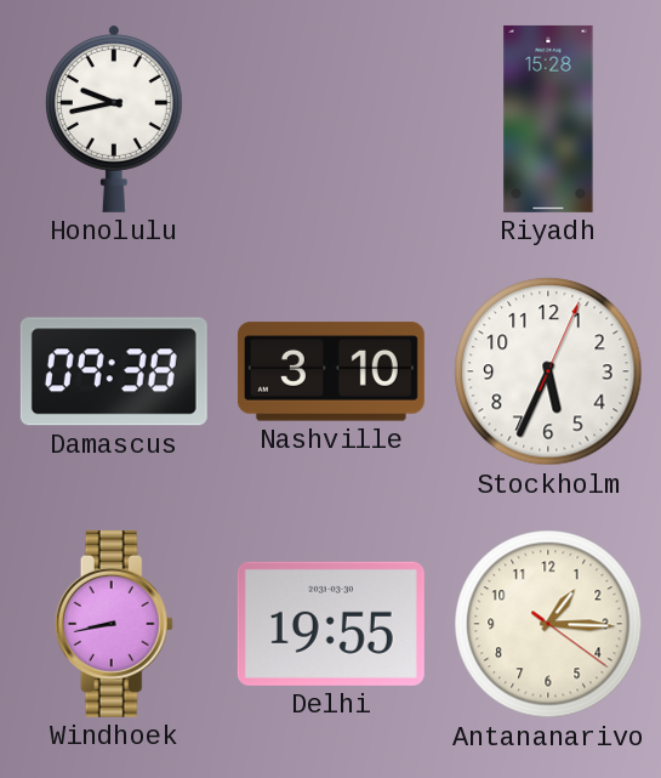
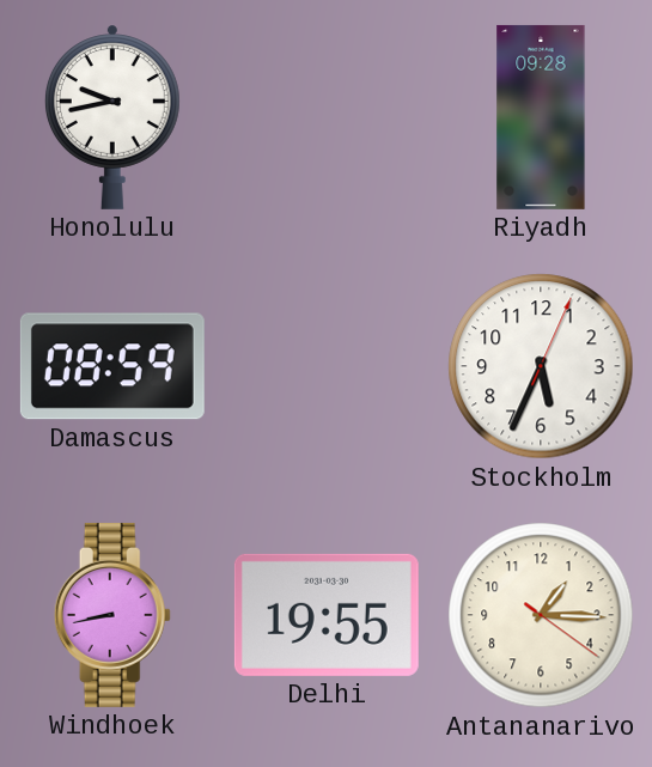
Riyadh: 15:28 -> 09:28
Damascus: 09:38 -> 08:59
Nashville: 3:10 -> none
